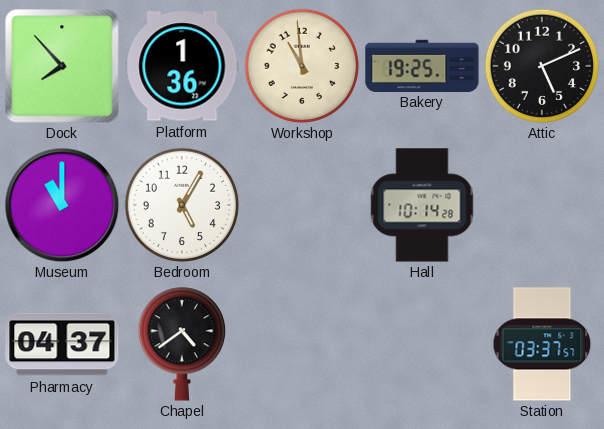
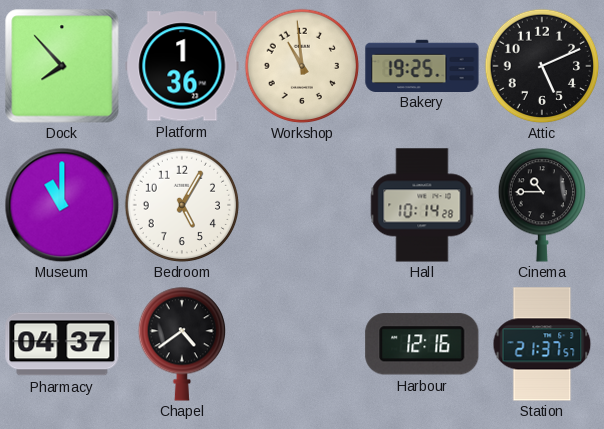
Cinema: none -> 10:45
Harbour: none -> 12:16
Station: 03:37 -> 21:37
